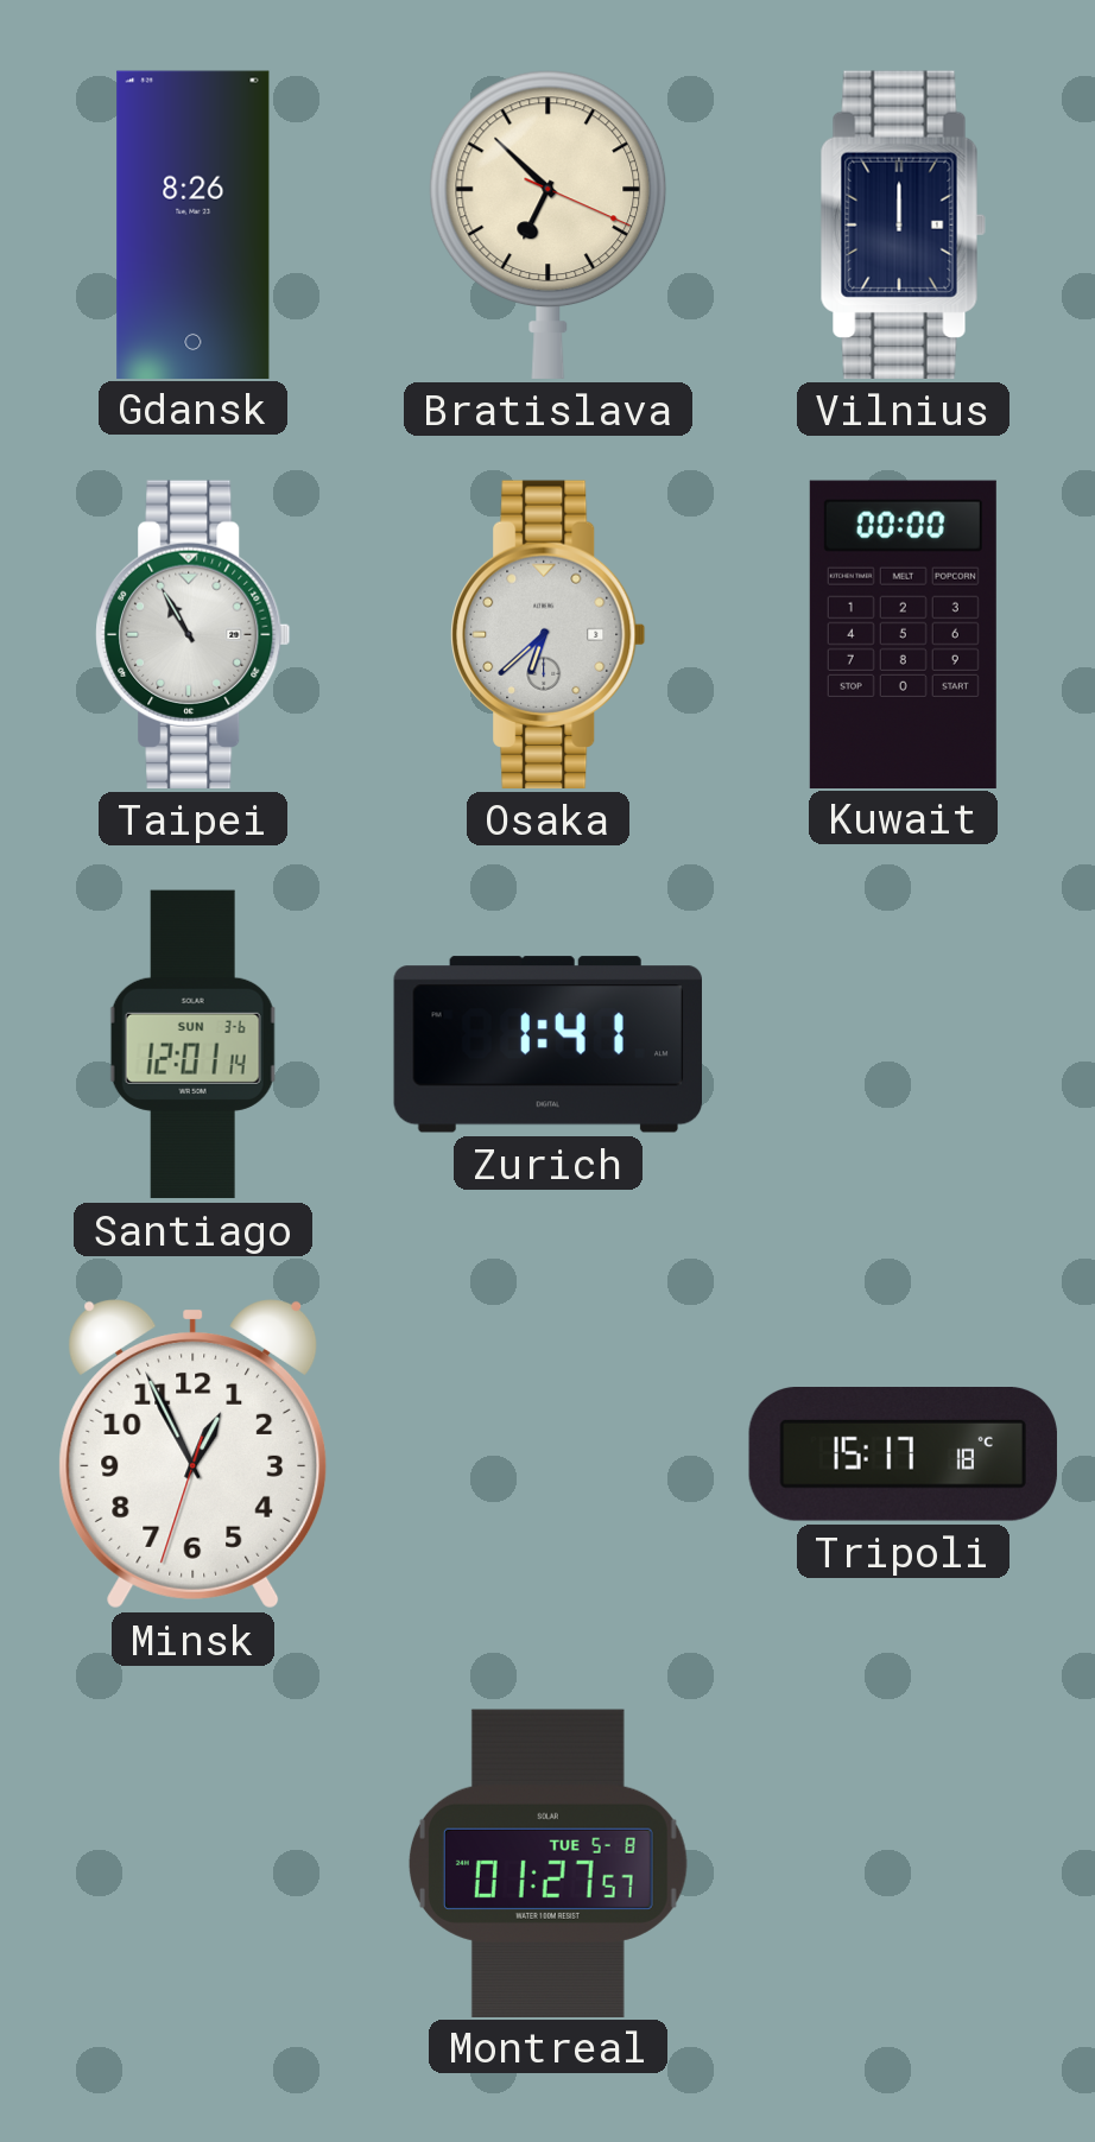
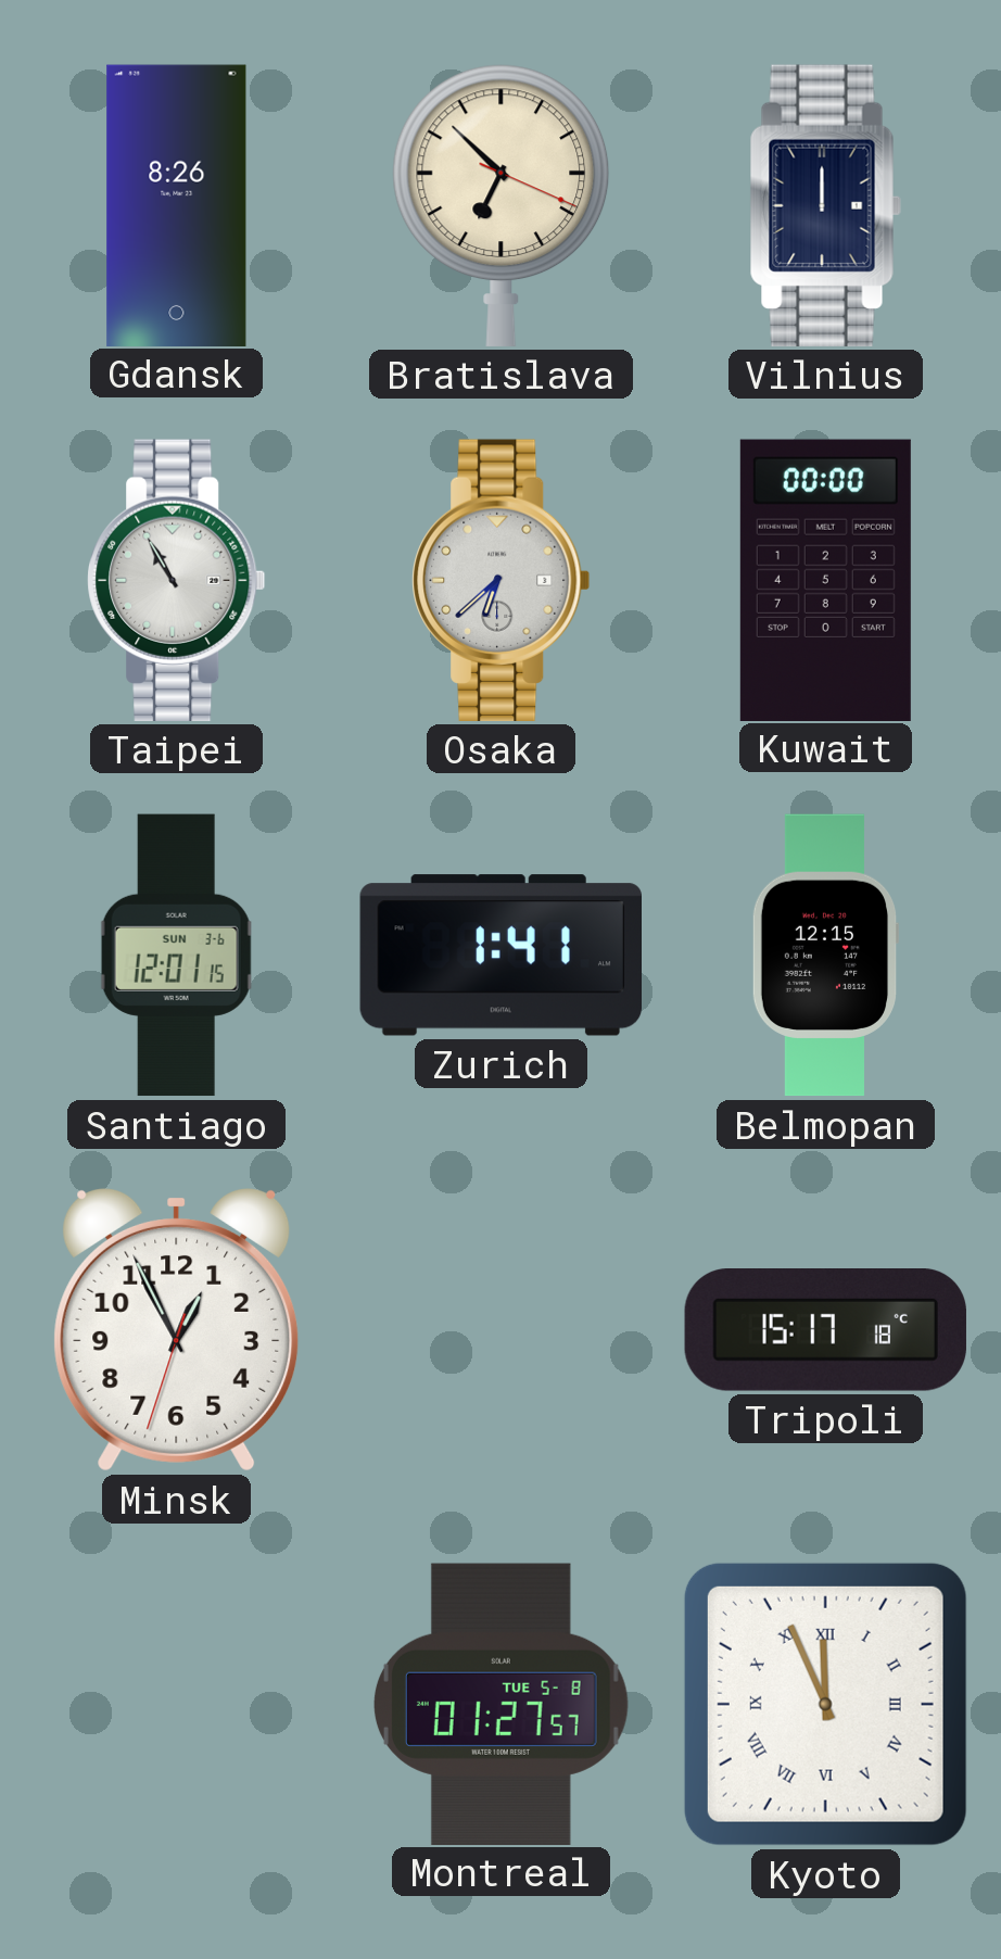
Santiago: 12:01:14 -> 12:01:15
Belmopan: none -> 12:15
Kyoto: none -> 11:56
